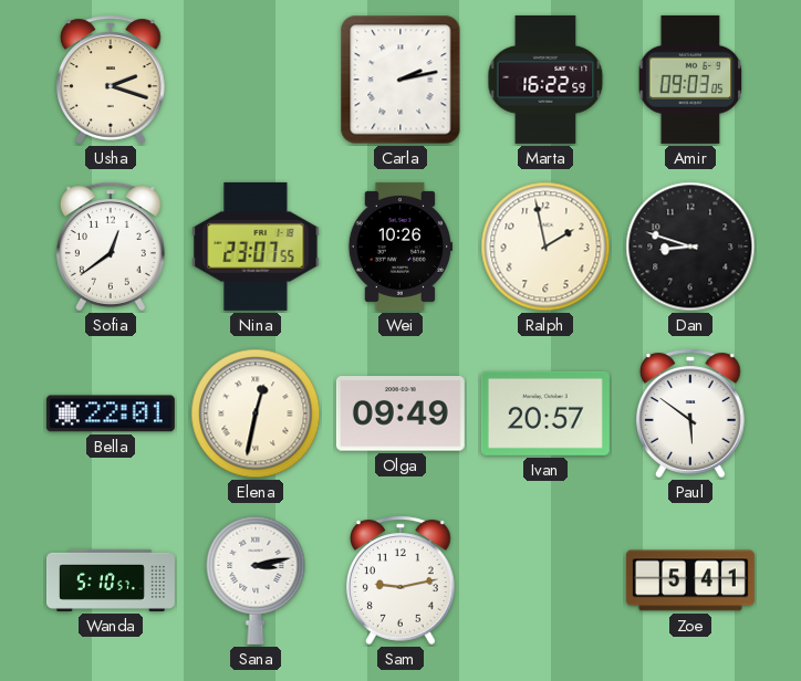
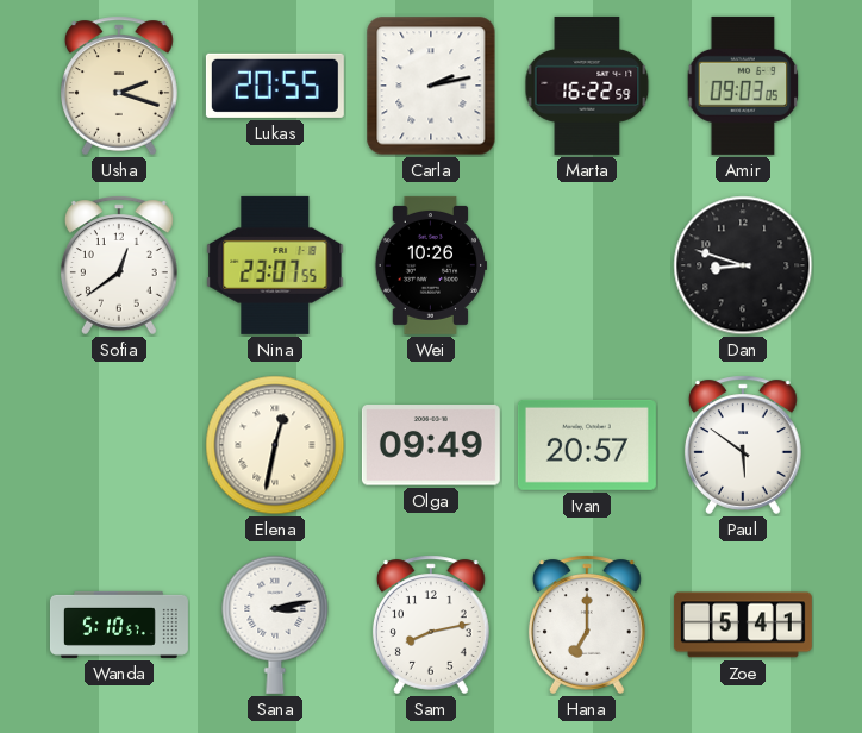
Lukas: none -> 20:55
Ralph: 1:58 -> none
Bella: 22:01 -> none
Sam: 9:13 -> 8:13
Hana: none -> 7:00
